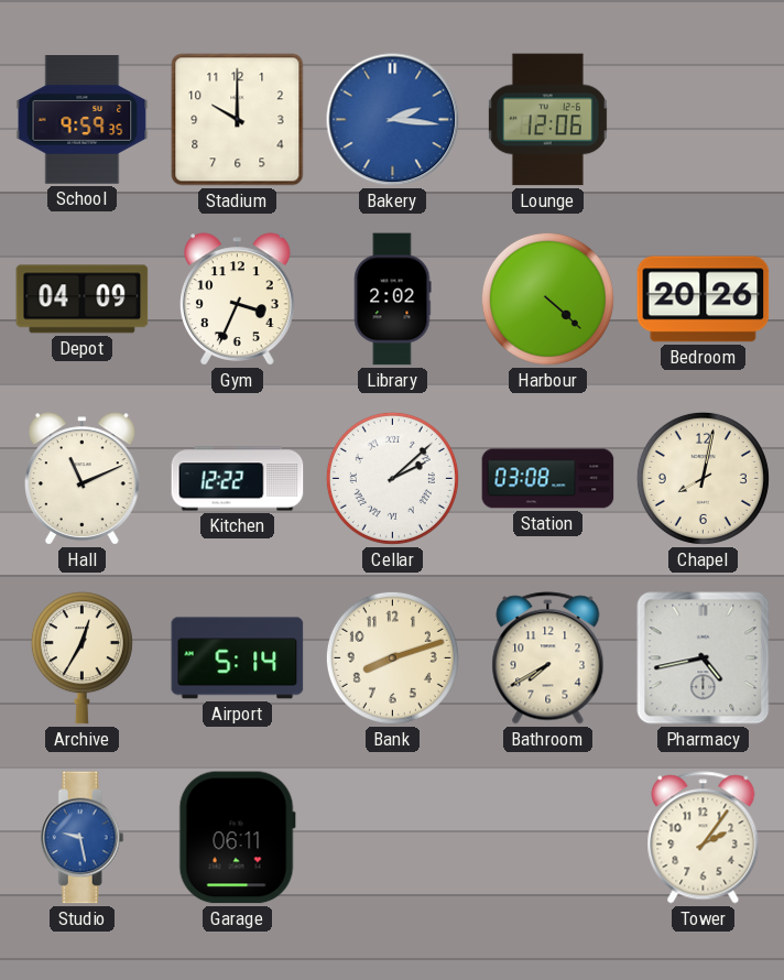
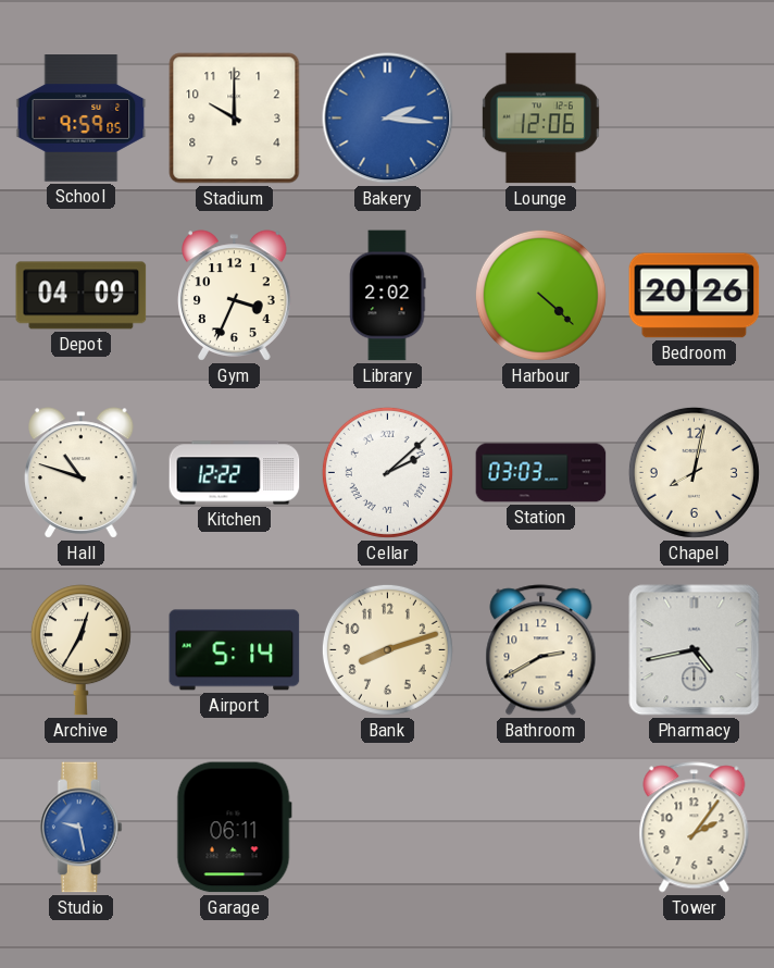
School: 9:59:35 -> 9:59:05
Hall: 11:11 -> 10:48
Station: 03:08 -> 03:03
Bathroom: 7:40 -> 2:40
